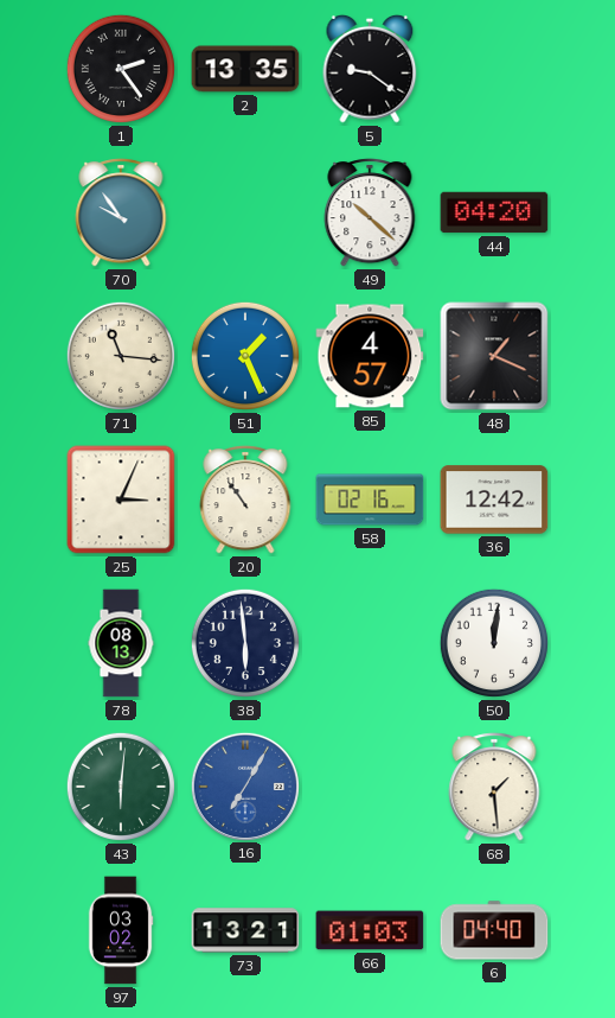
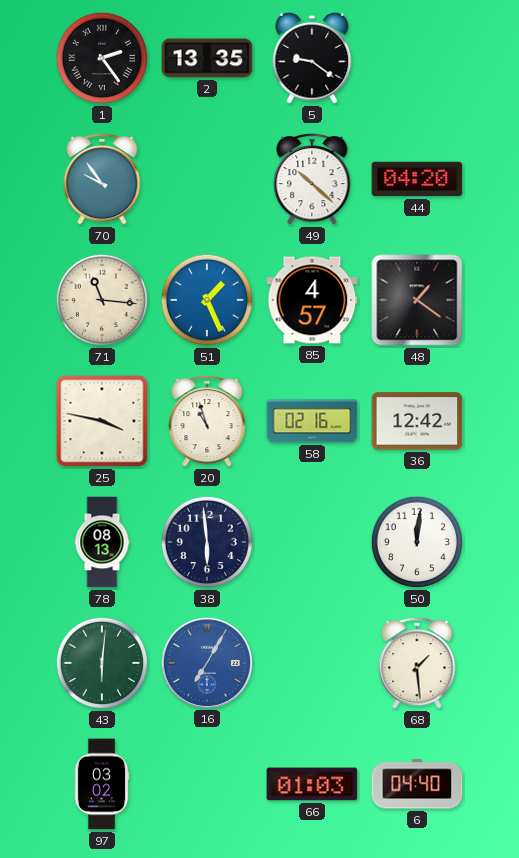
48: 1:19 -> 1:21
25: 3:04 -> 3:47
20: 10:54 -> 10:57
73: 13:21 -> none
